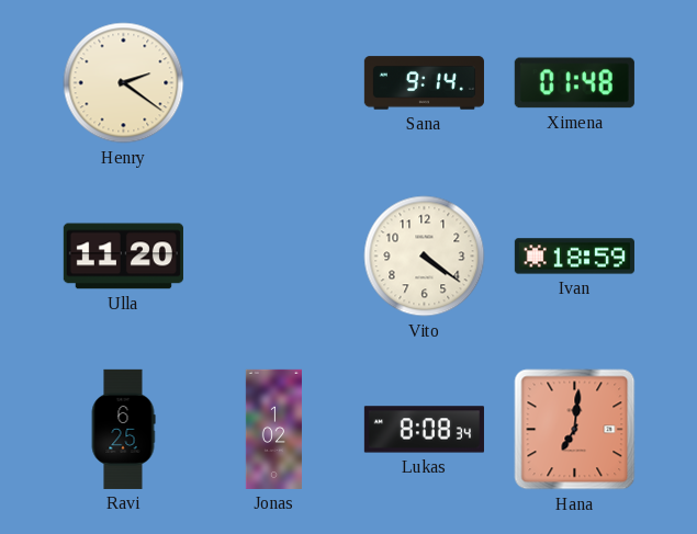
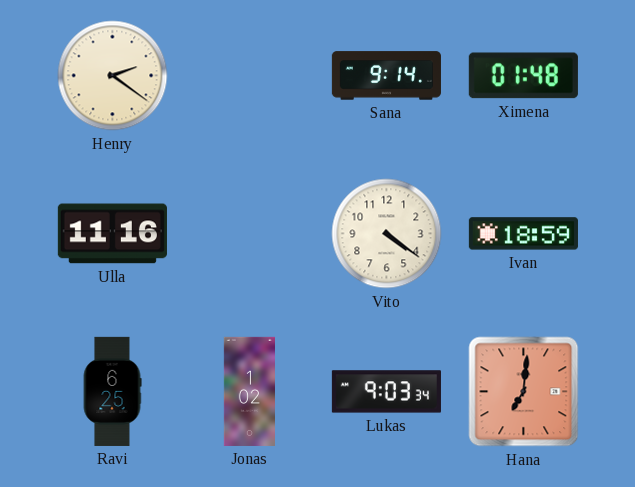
Ulla: 11:20 -> 11:16
Lukas: 8:08 -> 9:03
